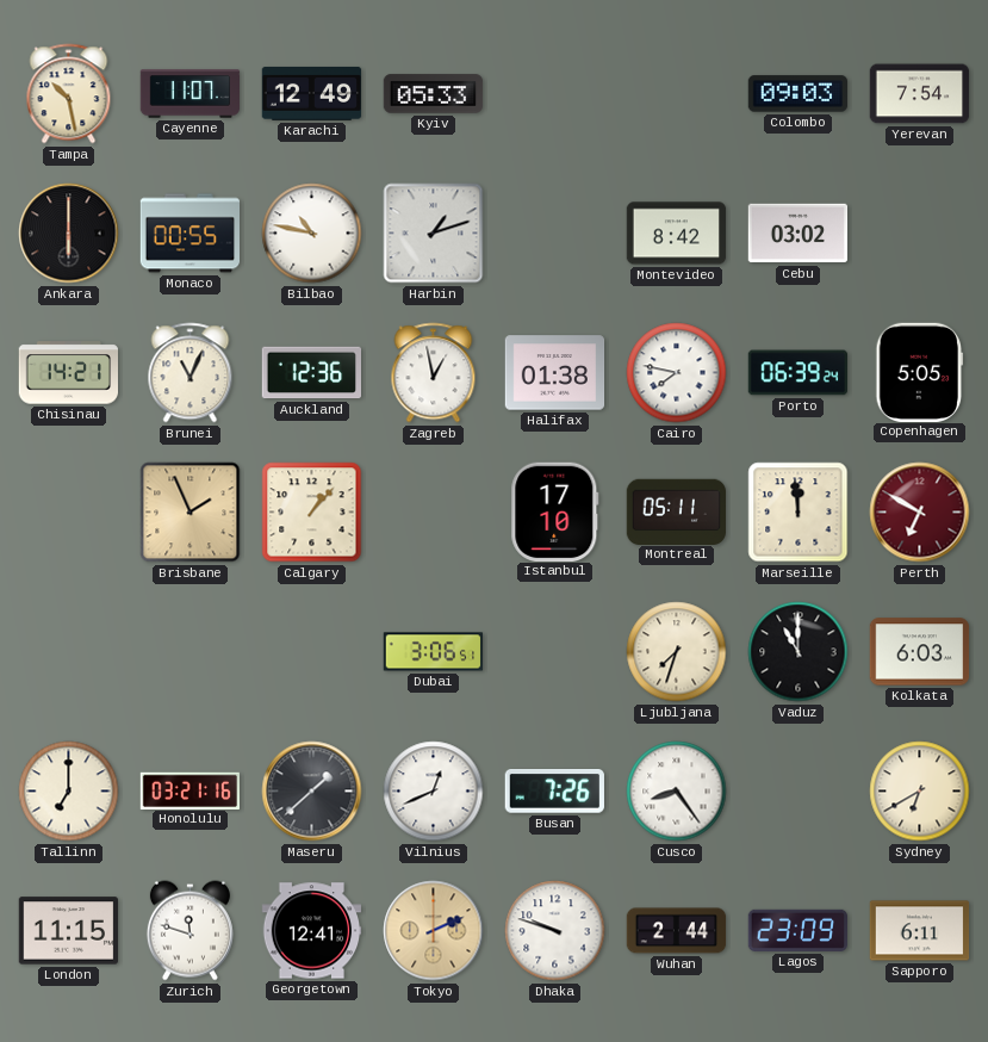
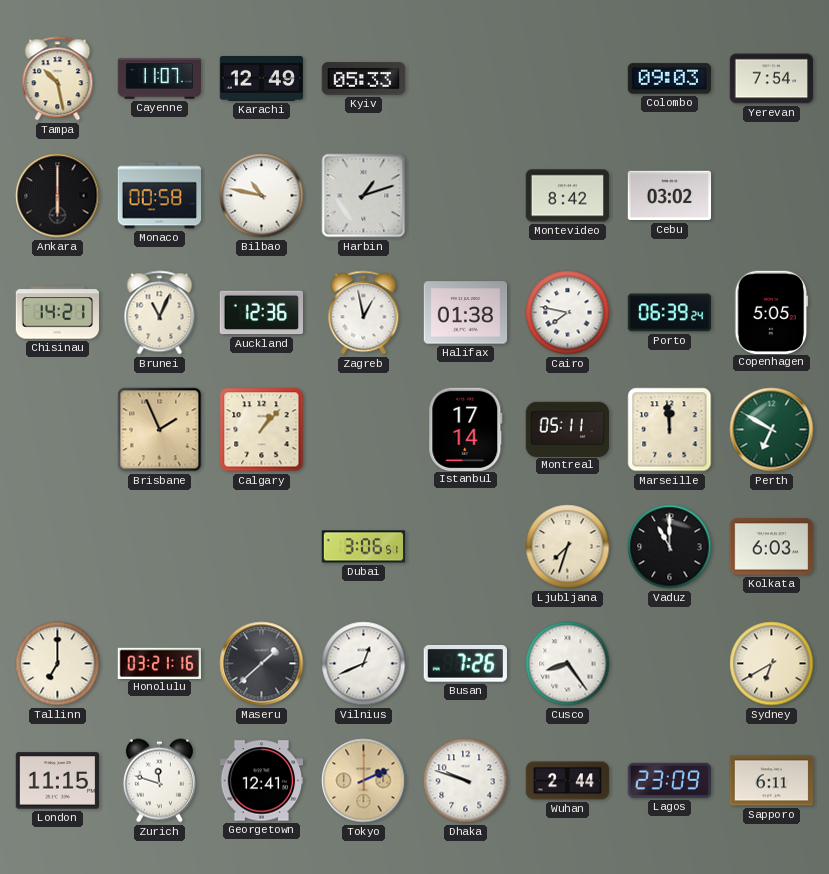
Monaco: 00:55 -> 00:58
Istanbul: 17:10 -> 17:14
Perth dial: burgundy -> green
